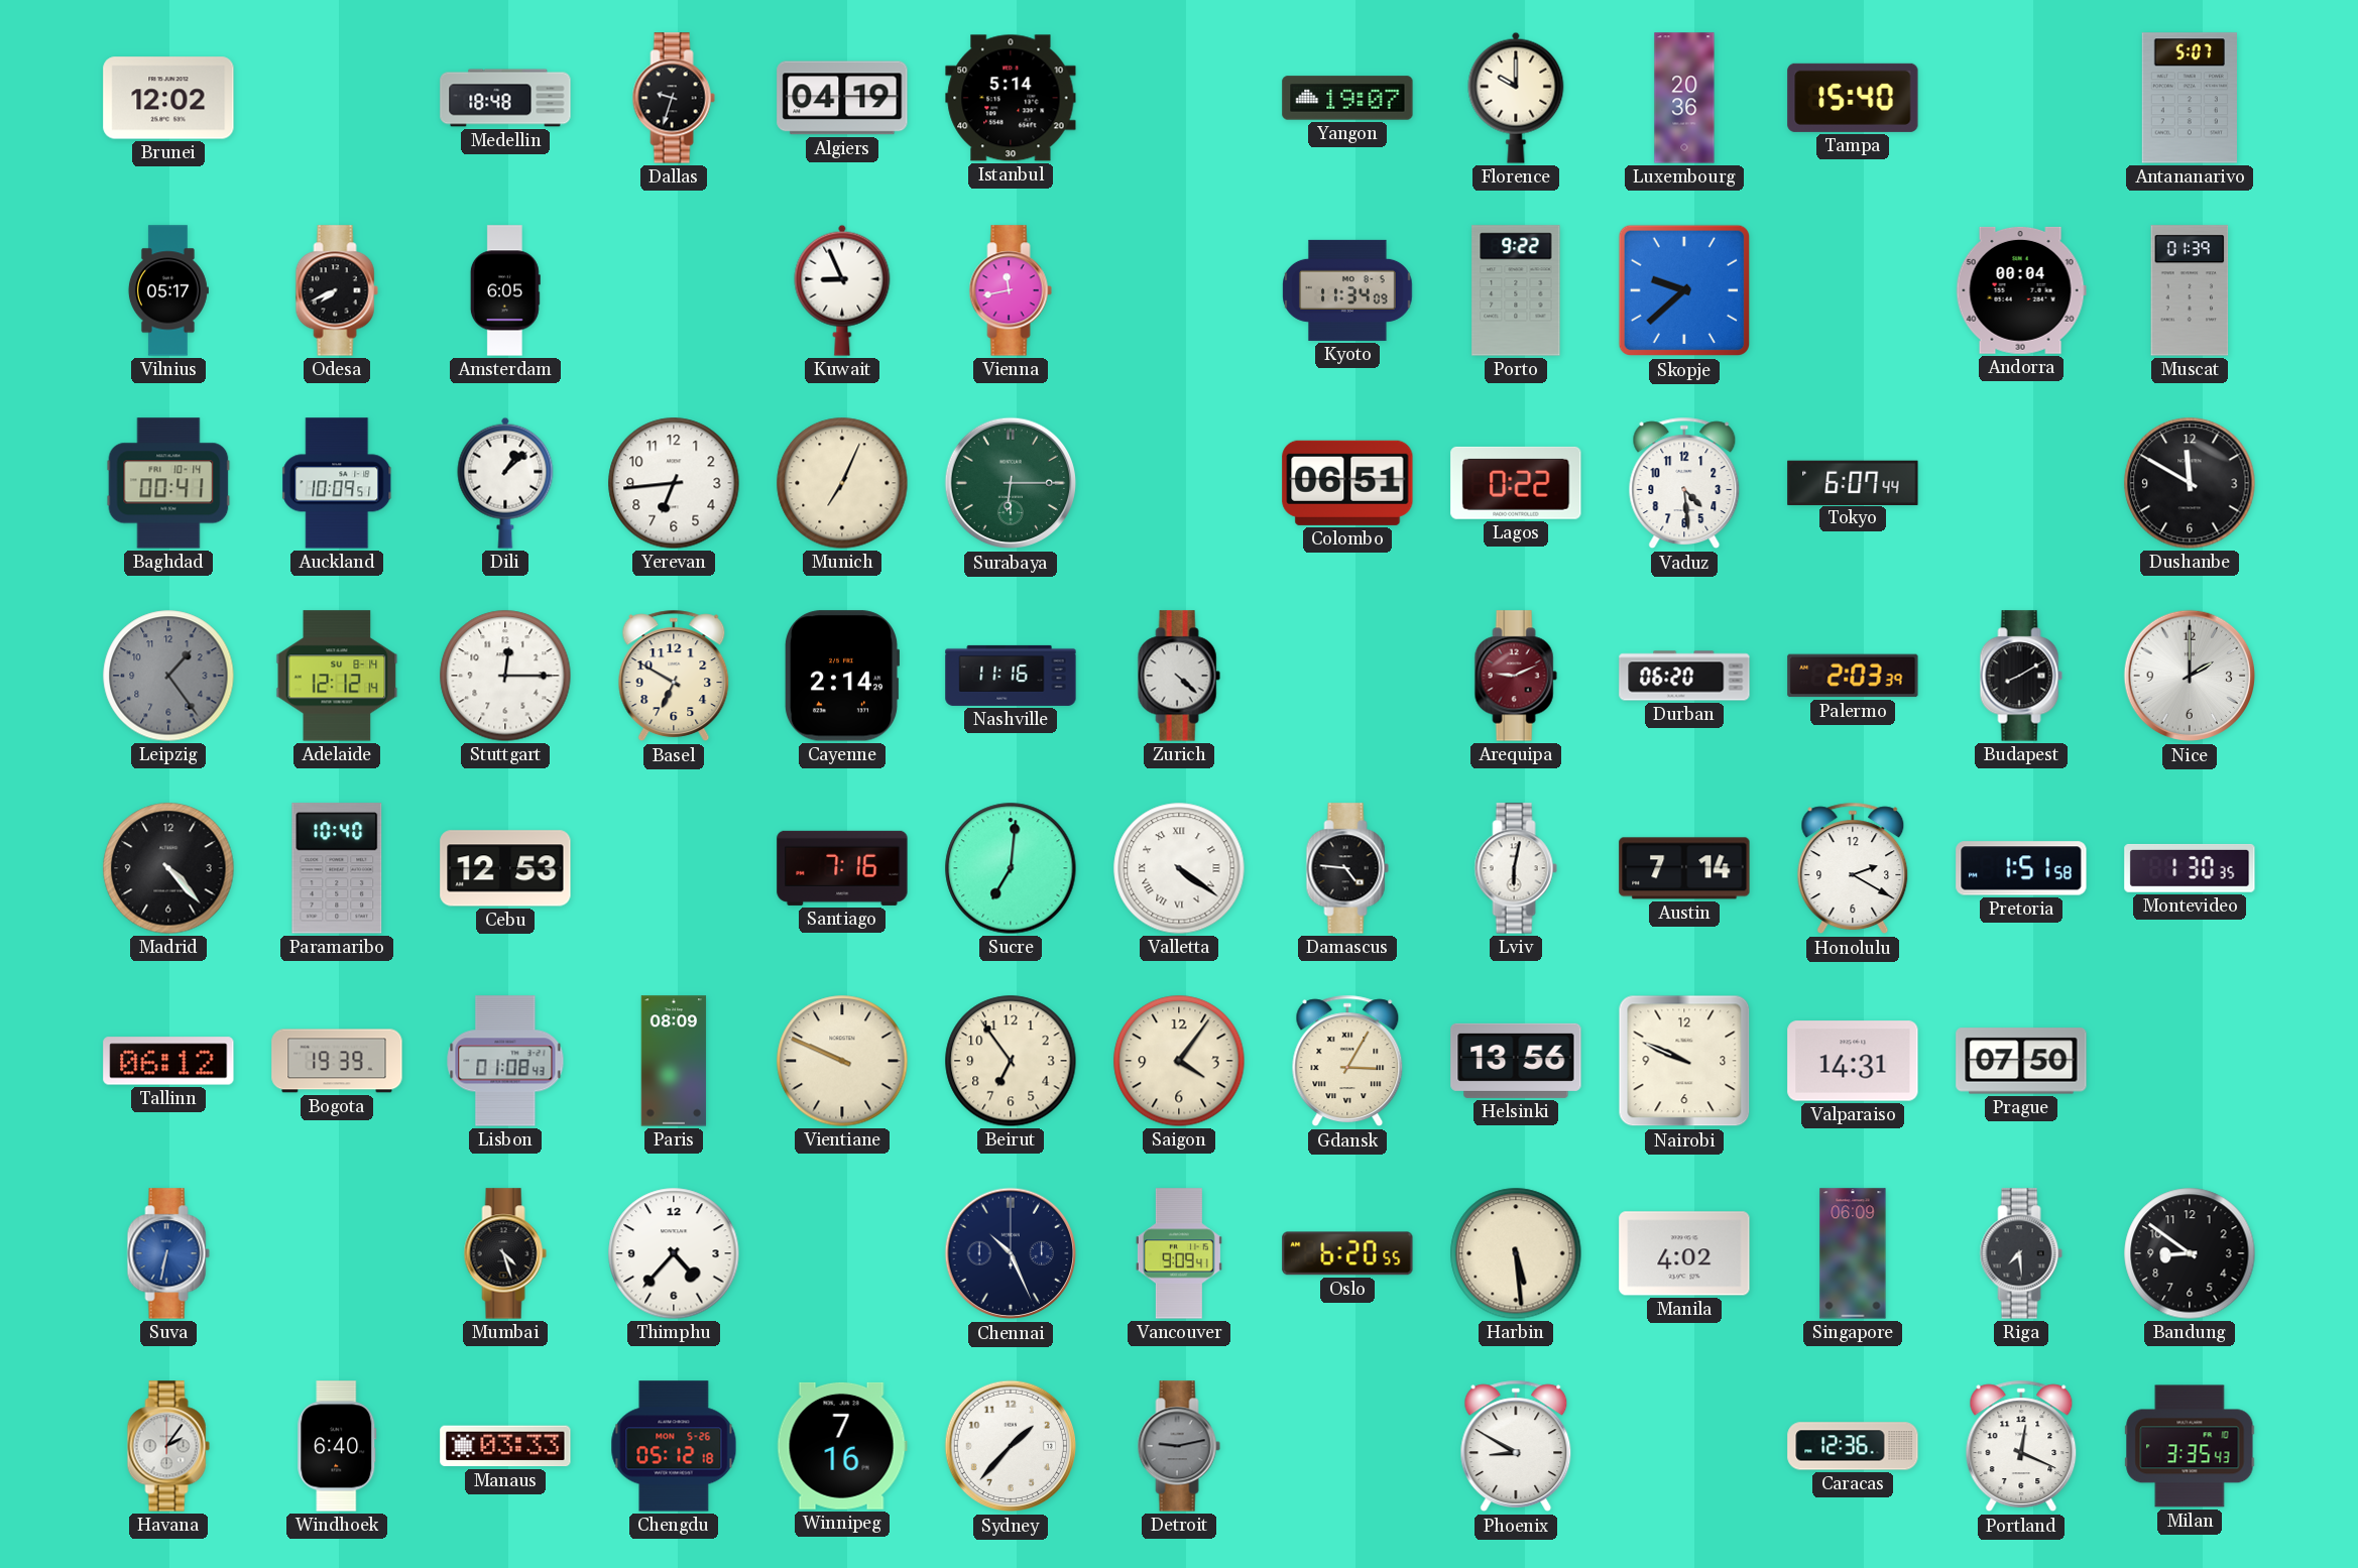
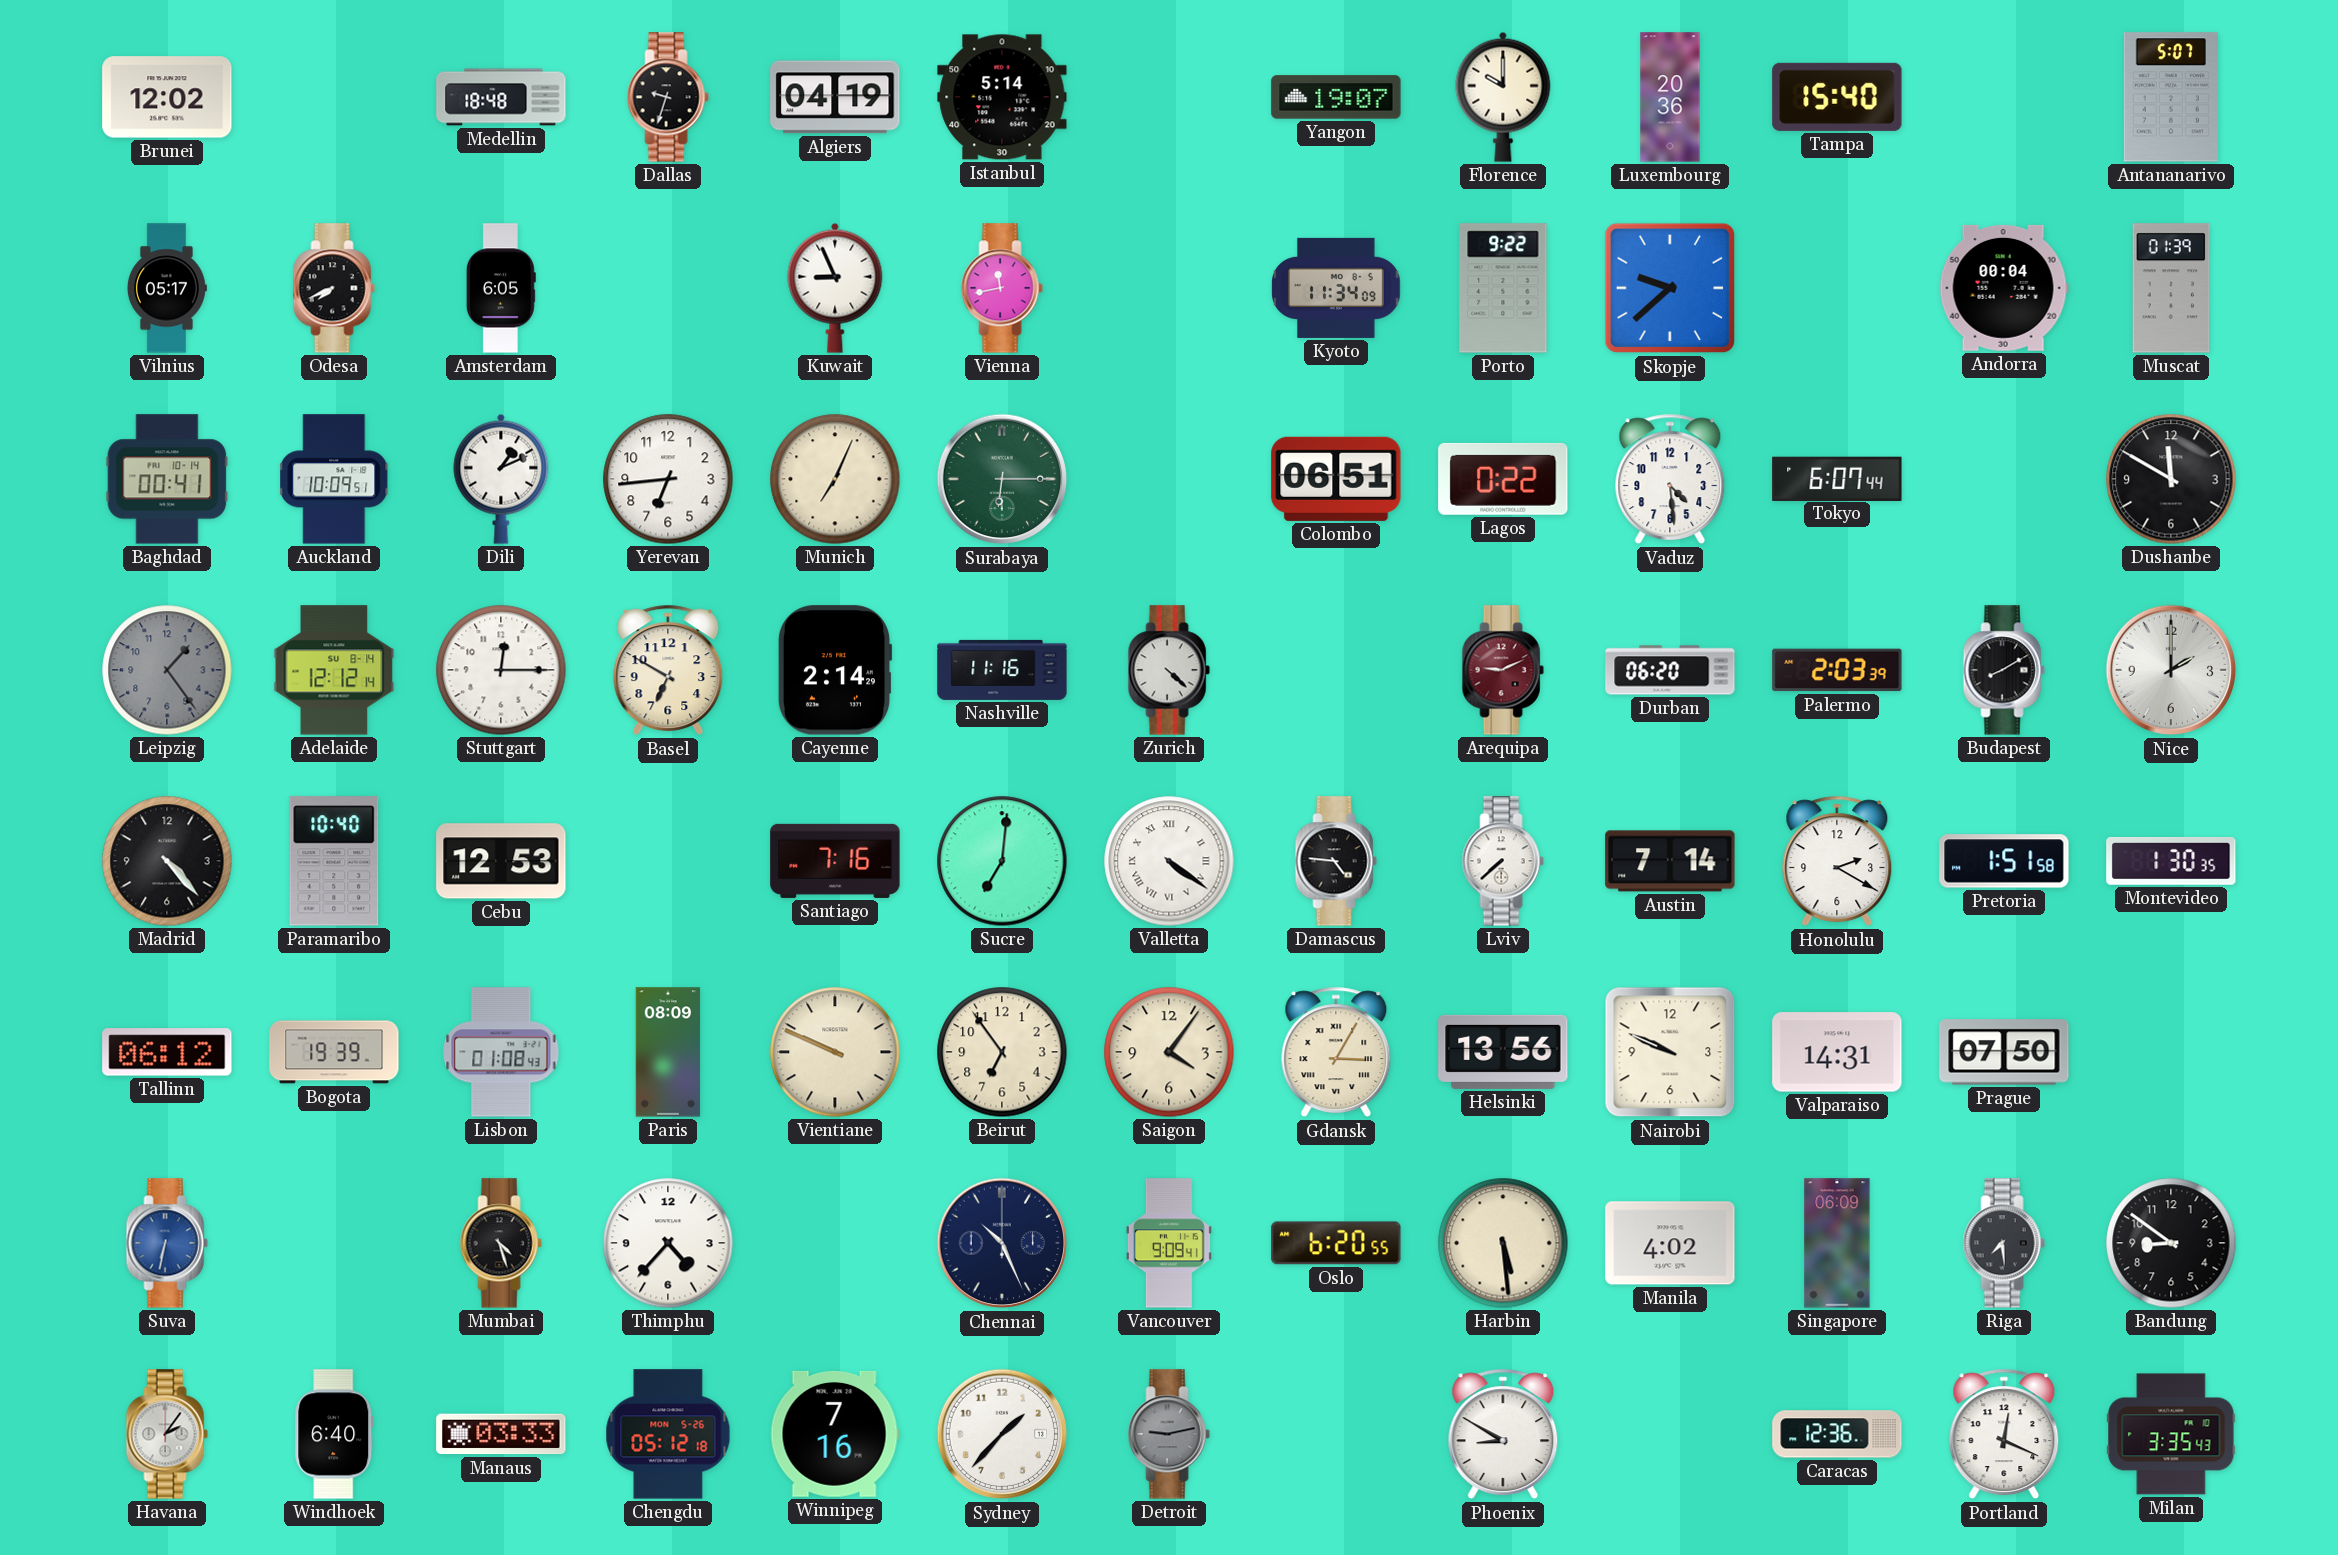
Dili: 1:08 -> 1:11
Lviv: 6:02 -> 7:38
